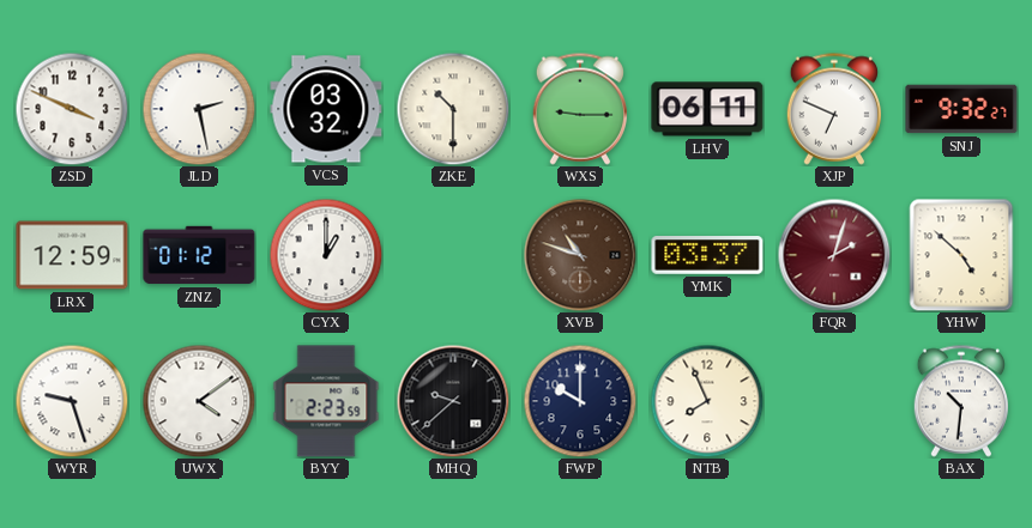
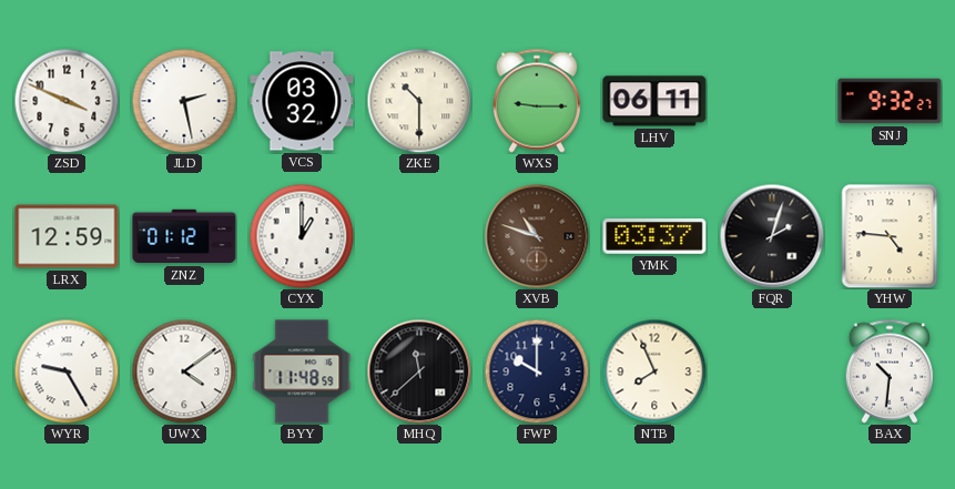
XJP: 6:49 -> none
FQR dial: burgundy -> black
YHW: 4:52 -> 4:46
WYR: 9:27 -> 9:25
BYY: 2:23 -> 11:48
MHQ: 9:38 -> 11:38
